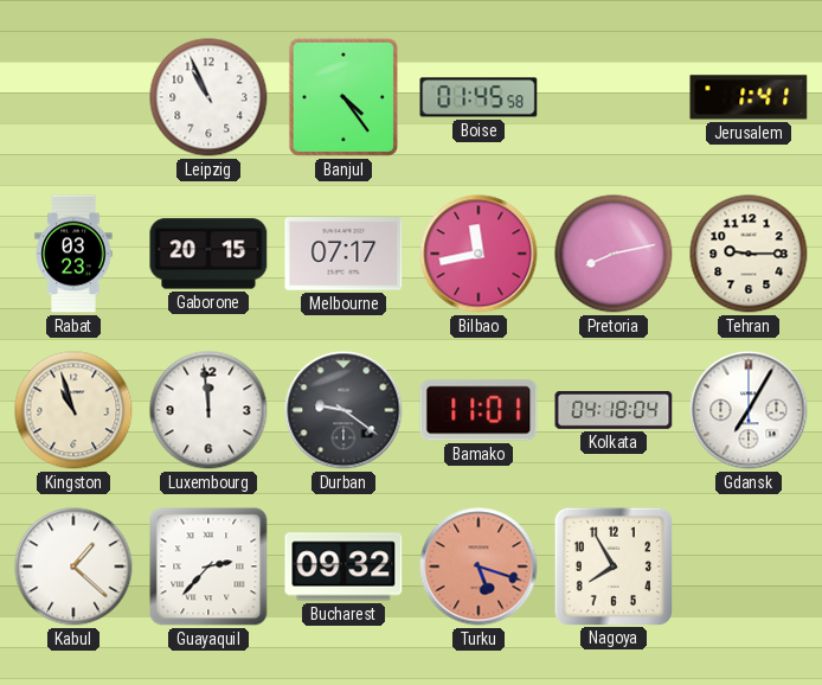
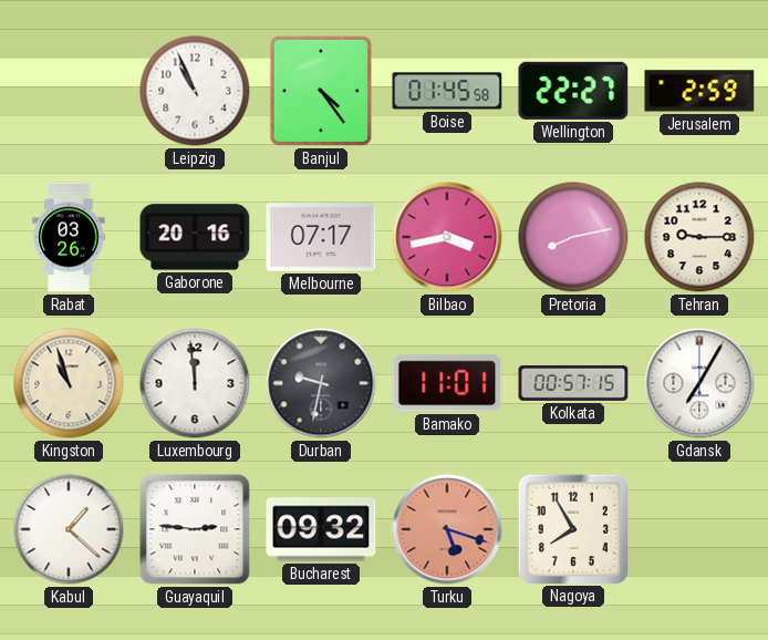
Wellington: none -> 22:27
Jerusalem: 1:41 -> 2:59
Rabat: 03:23 -> 03:26
Gaborone: 20:15 -> 20:16
Bilbao: 11:43 -> 3:43
Durban: 9:21 -> 9:32
Kolkata: 04:18 -> 00:57
Guayaquil: 2:37 -> 2:46
